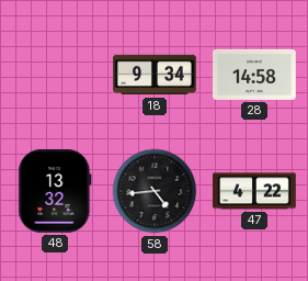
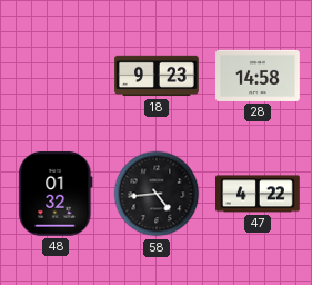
18: 9:34 -> 9:23
48: 13:32 -> 01:32
